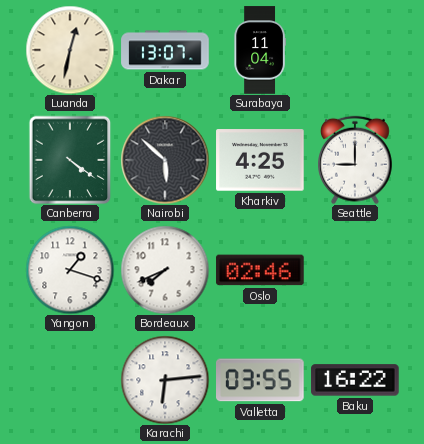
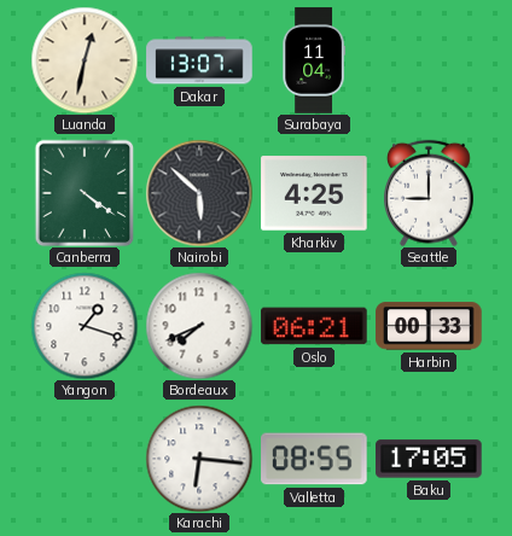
Oslo: 02:46 -> 06:21
Harbin: none -> 00:33
Karachi: 6:14 -> 6:16
Valletta: 03:55 -> 08:55
Baku: 16:22 -> 17:05
